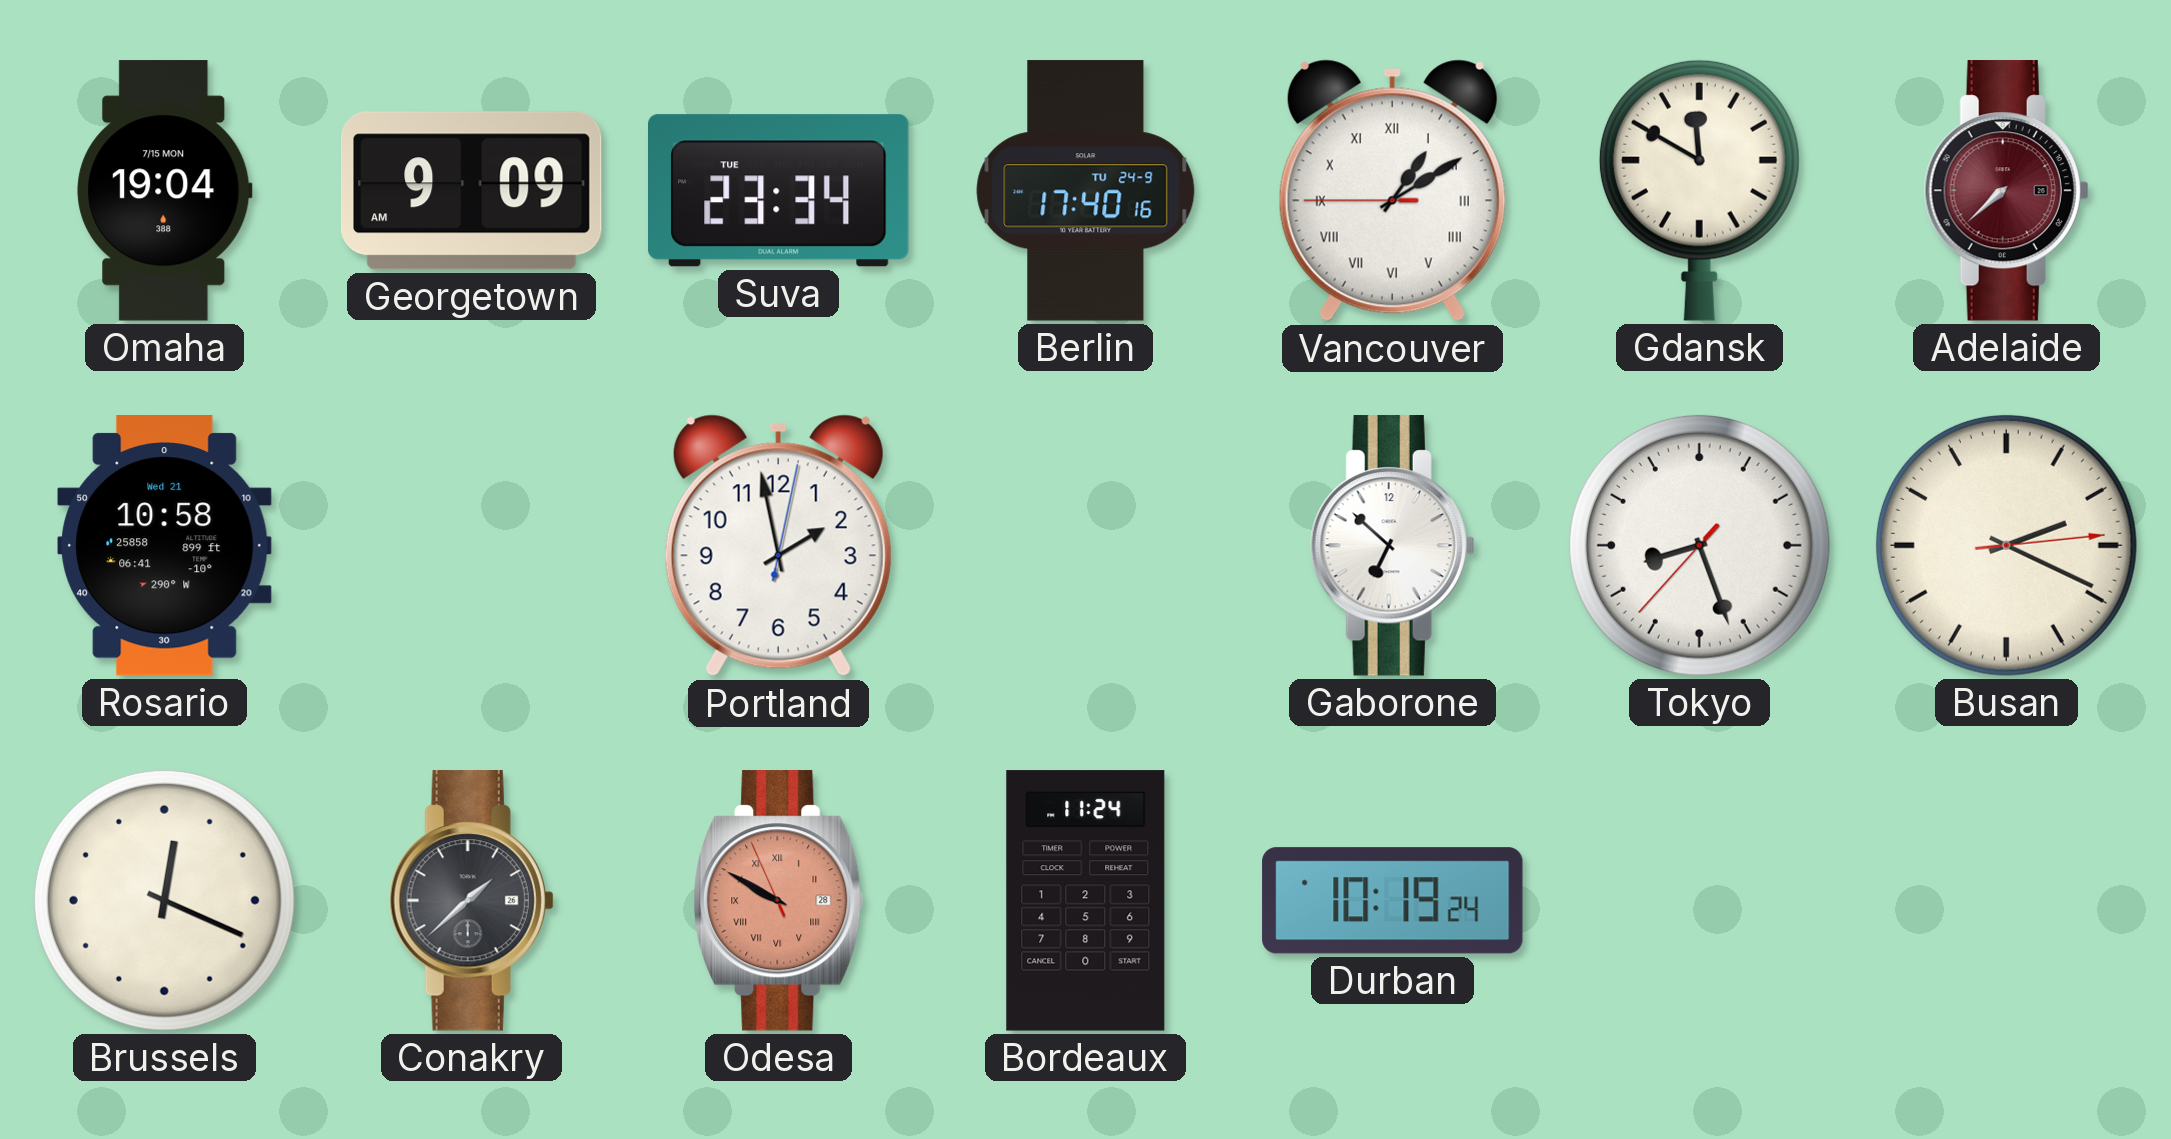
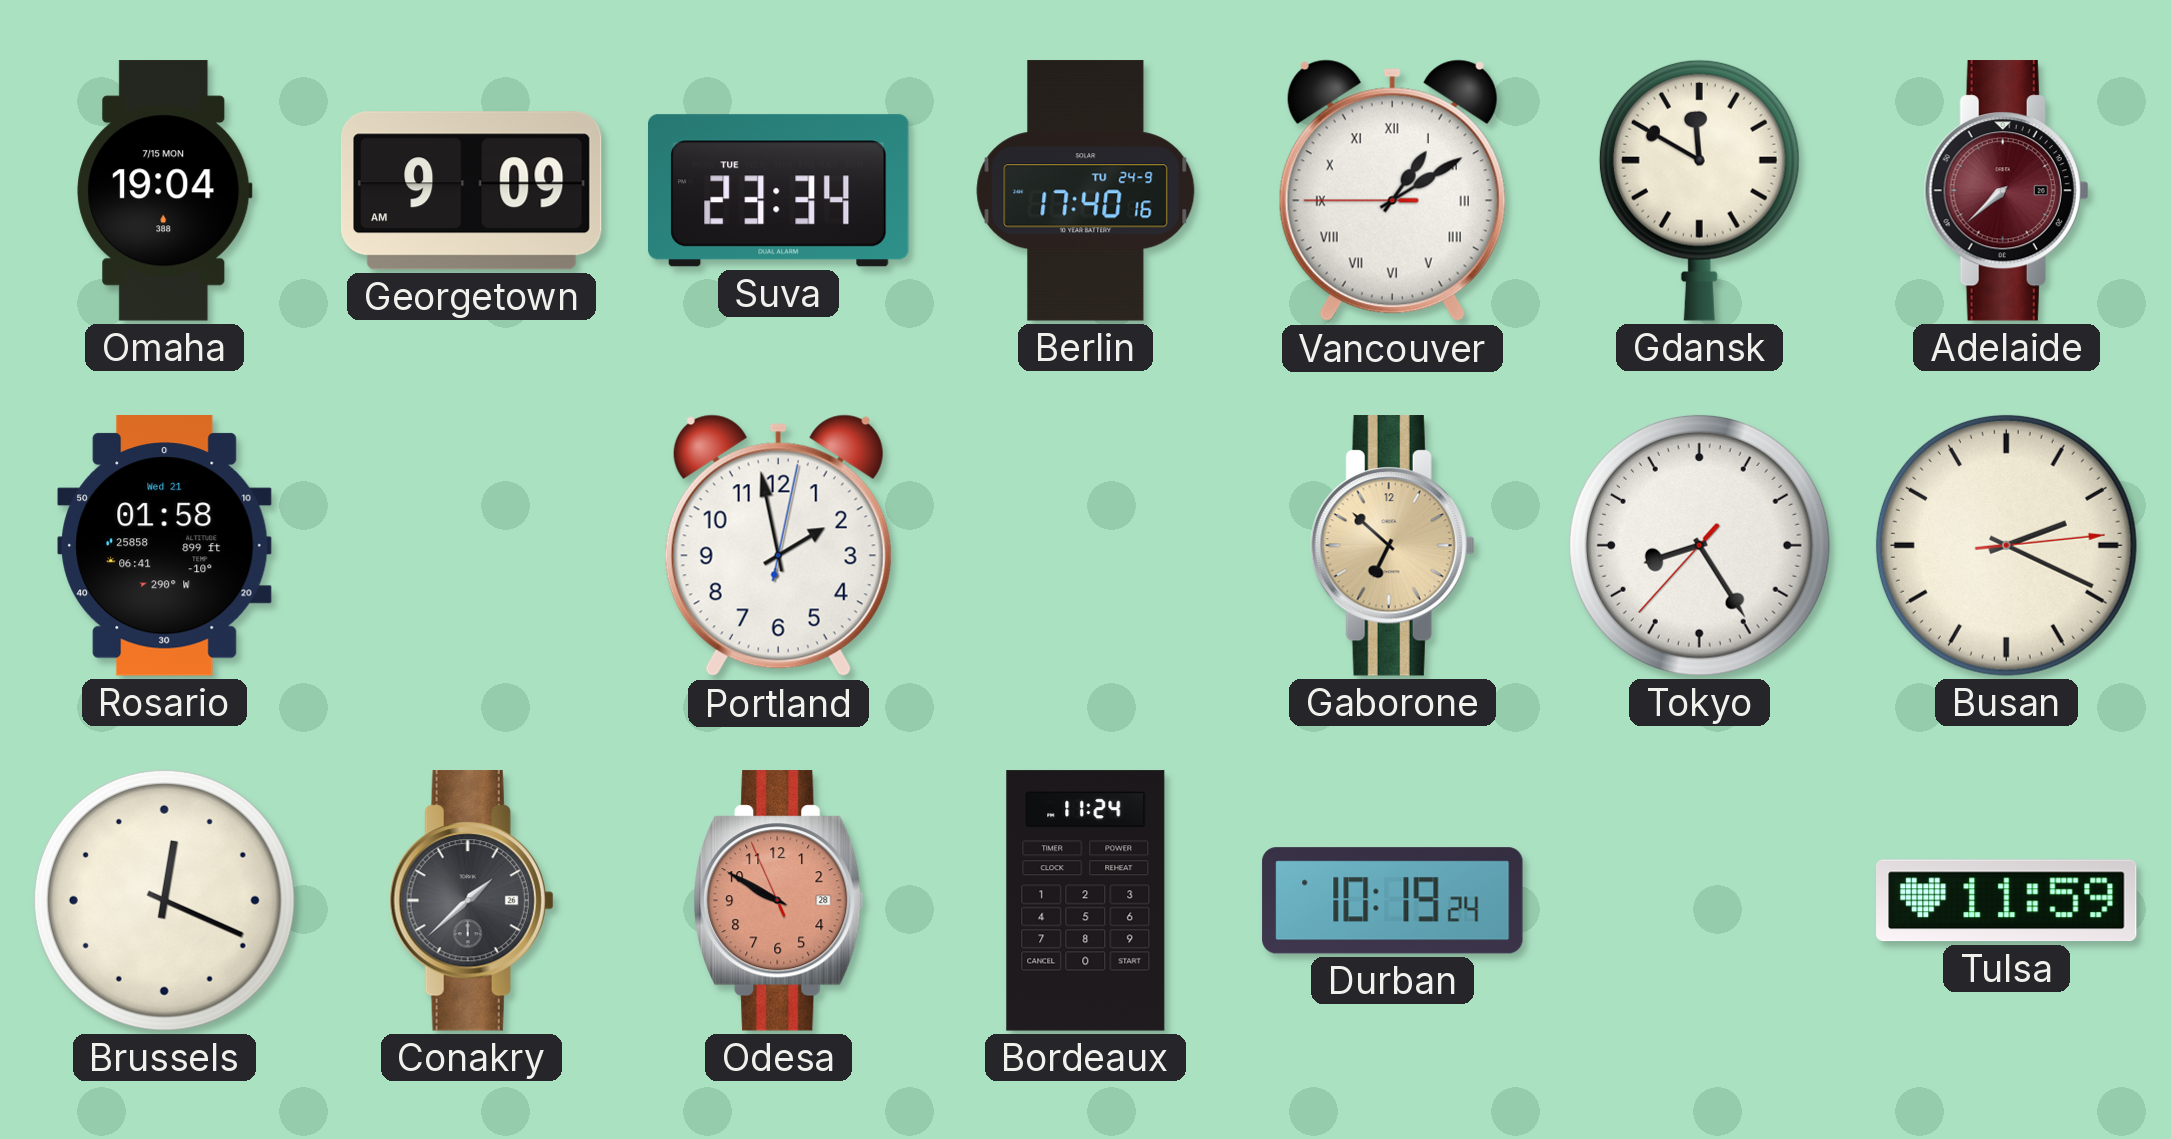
Rosario: 10:58 -> 01:58
Gaborone dial: white -> champagne
Tokyo: 8:26 -> 8:24
Odesa numerals: Roman -> Arabic
Tulsa: none -> 11:59
